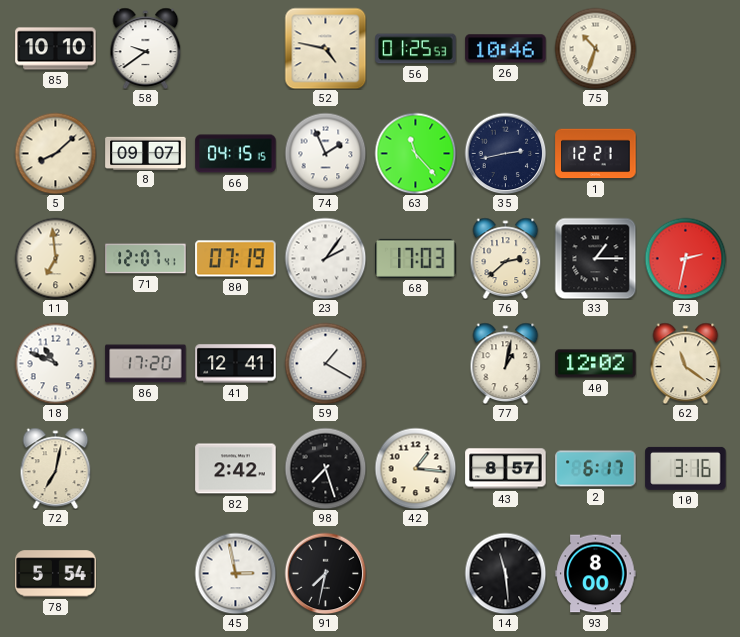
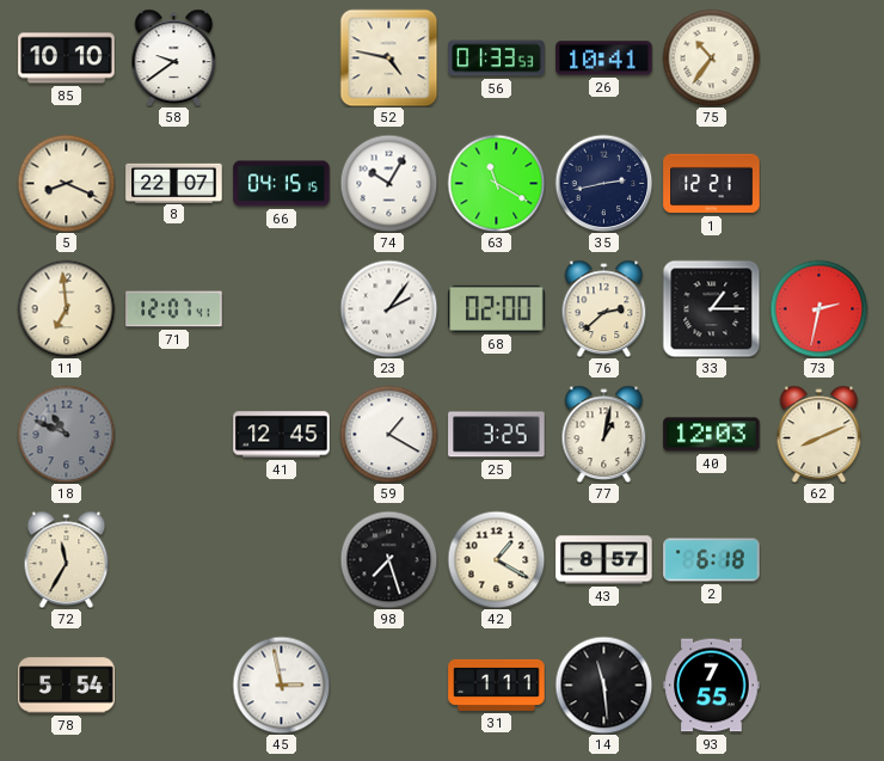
56: 01:25 -> 01:33
26: 10:46 -> 10:41
75: 10:33 -> 10:36
5: 8:08 -> 8:19
8: 09:07 -> 22:07
74: 1:56 -> 10:05
63: 11:23 -> 11:20
80: 07:19 -> none
68: 17:03 -> 02:00
18 dial: white -> grey
86: 17:20 -> none
41: 12:41 -> 12:45
25: none -> 3:25
40: 12:02 -> 12:03
62: 11:21 -> 8:11
72: 7:02 -> 11:35
82: 2:42 -> none
42: 1:16 -> 1:20
2: 6:17 -> 6:18
10: 3:16 -> none
91: 7:32 -> none
31: none -> 1:11
93: 8:00 -> 7:55
